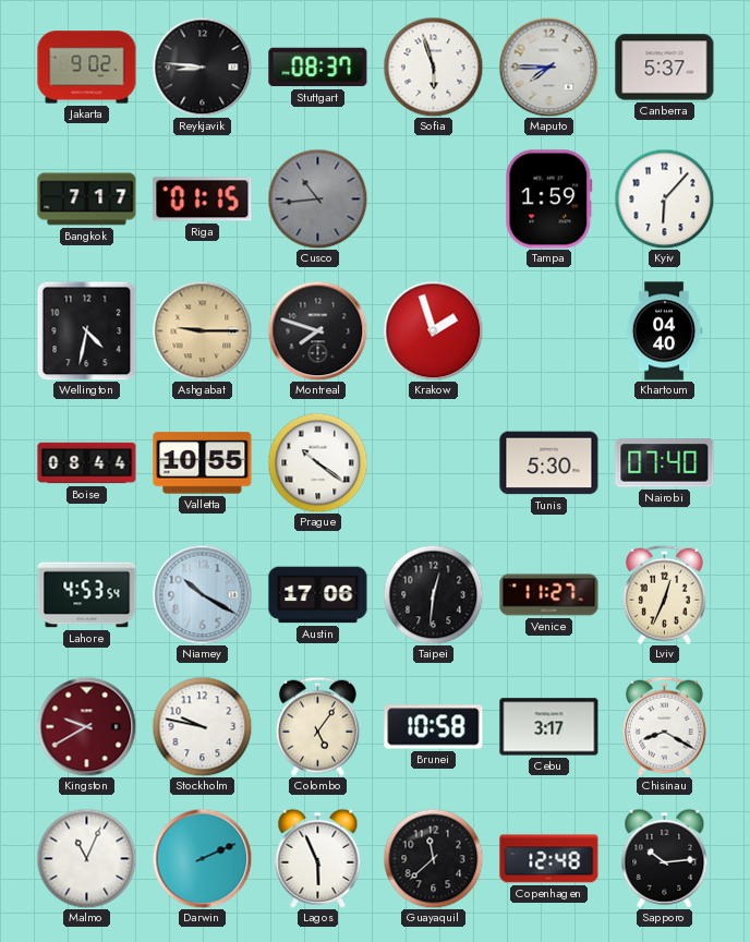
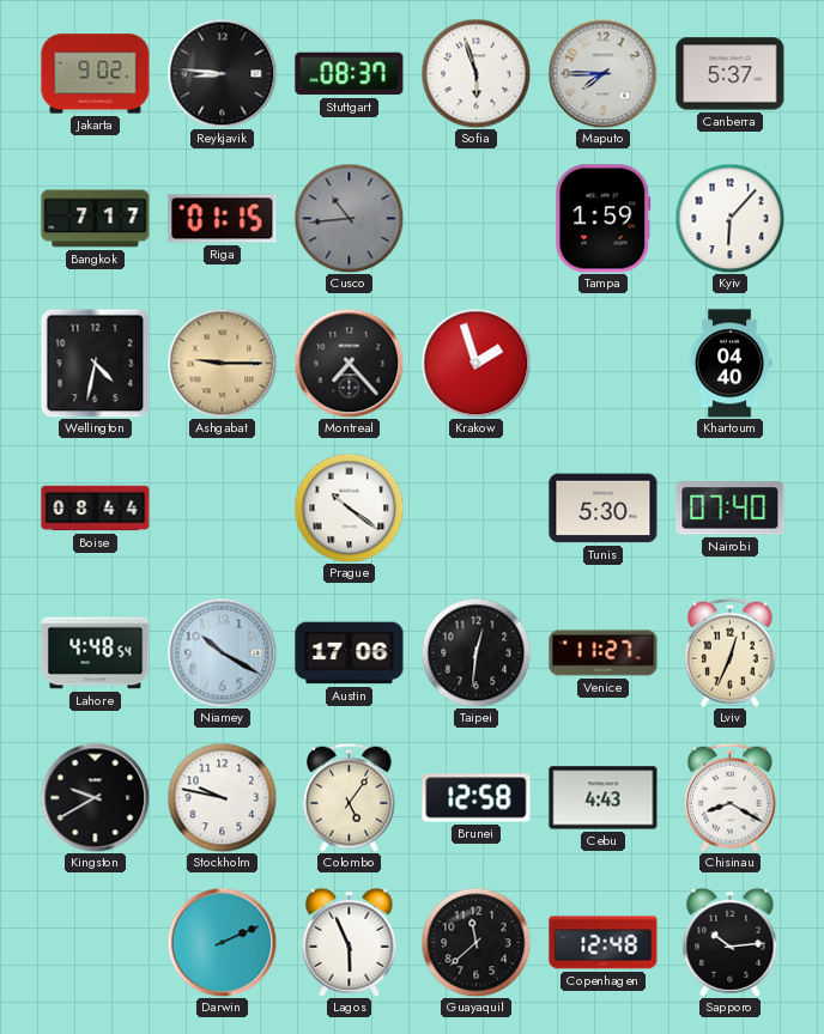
Montreal: 7:48 -> 7:23
Valletta: 10:55 -> none
Lahore: 4:53 -> 4:48
Kingston dial: burgundy -> black
Brunei: 10:58 -> 12:58
Cebu: 3:17 -> 4:43
Malmo: 11:04 -> none
